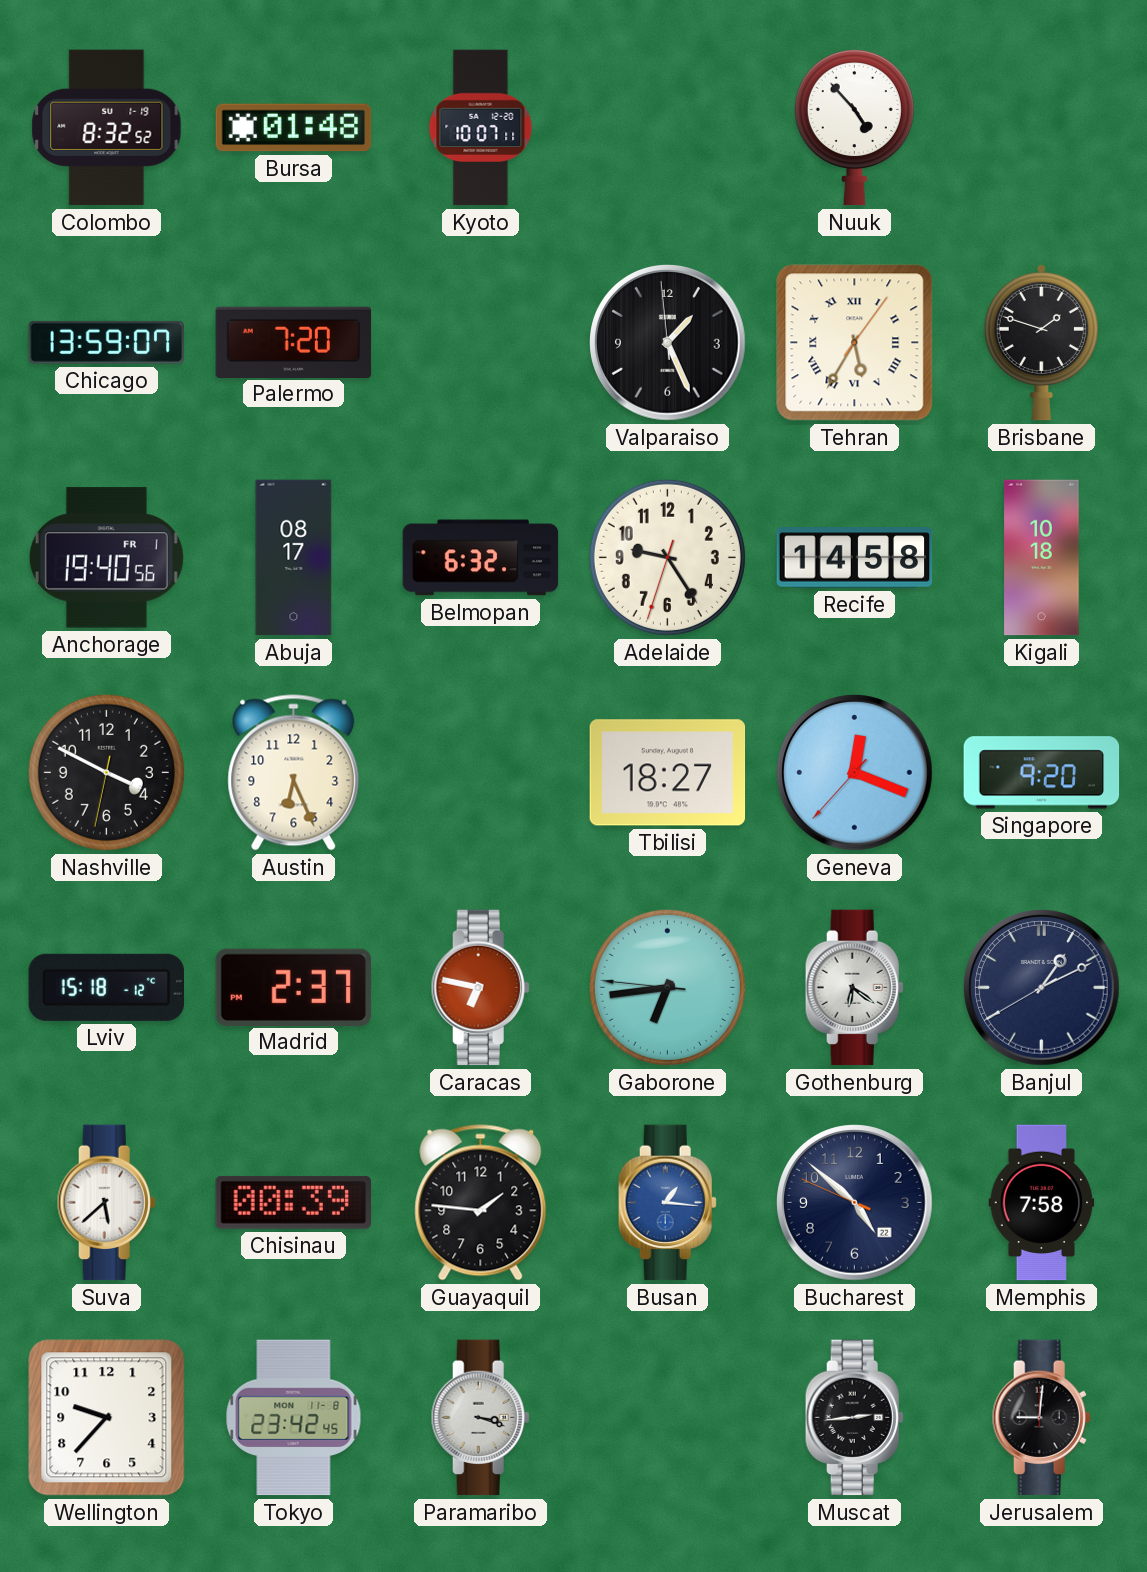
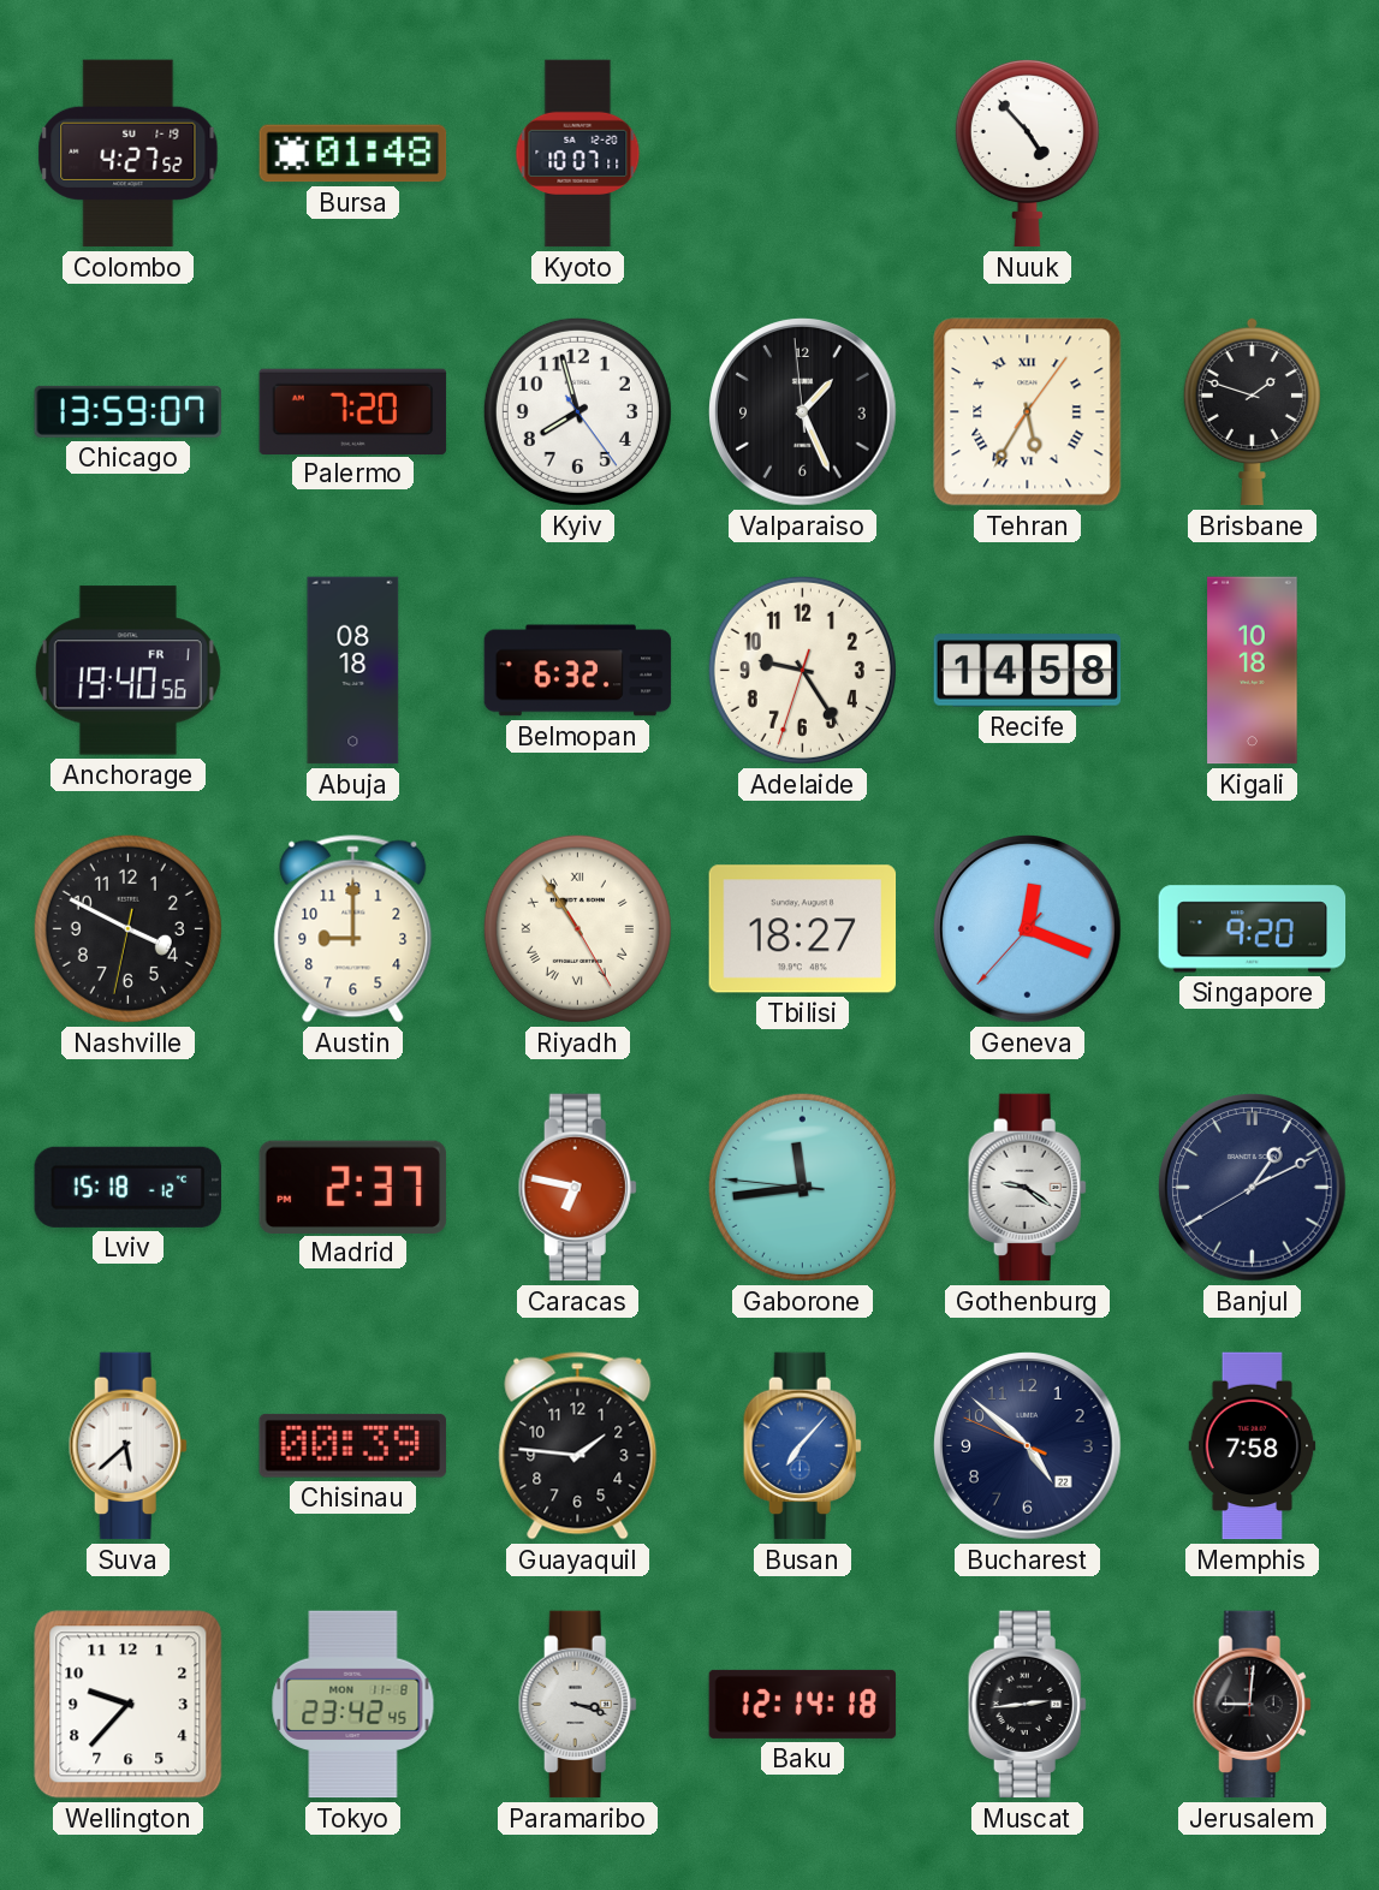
Colombo: 8:32 -> 4:27
Kyiv: none -> 7:57
Abuja: 08:17 -> 08:18
Austin: 6:26 -> 9:00
Riyadh: none -> 10:54
Gaborone: 6:43 -> 11:43
Gothenburg: 6:21 -> 9:21
Busan: 1:16 -> 7:07
Baku: none -> 12:14
